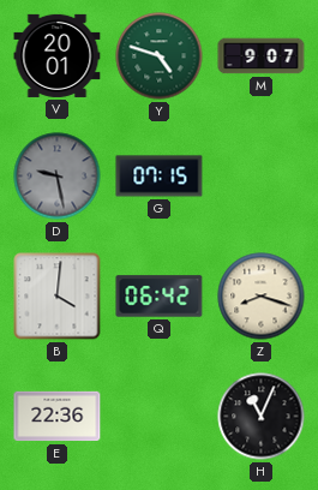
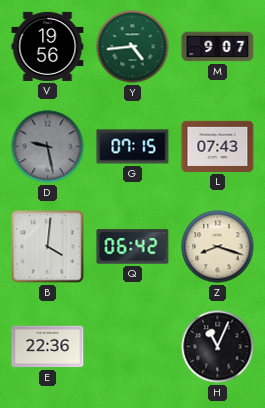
V: 20:01 -> 19:56
Y: 4:48 -> 4:44
L: none -> 07:43
